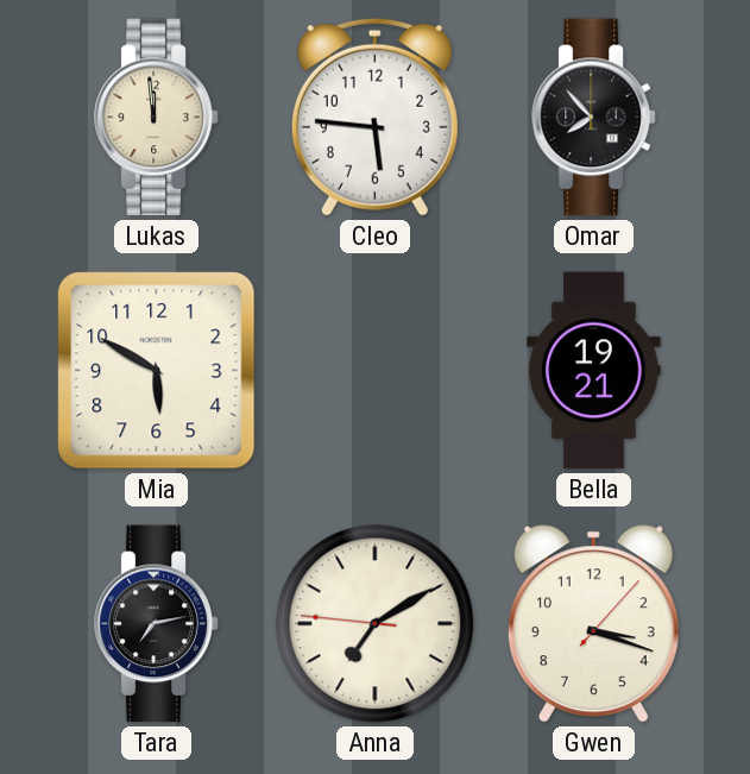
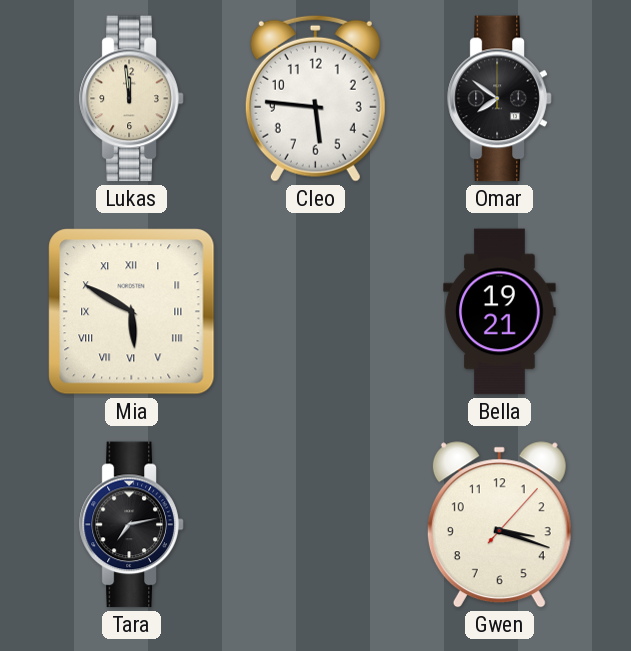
Omar: 7:53 -> 7:51
Mia numerals: Arabic -> Roman
Anna: 7:09 -> none
